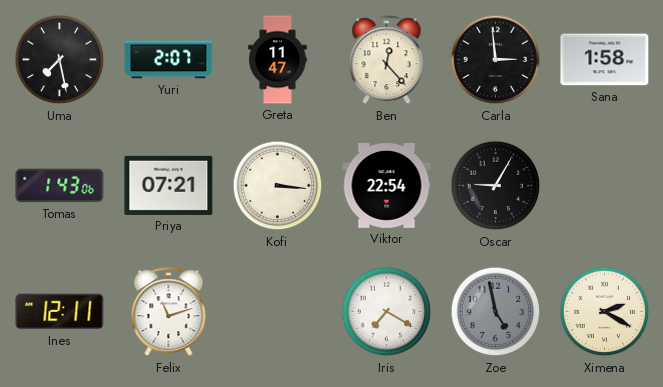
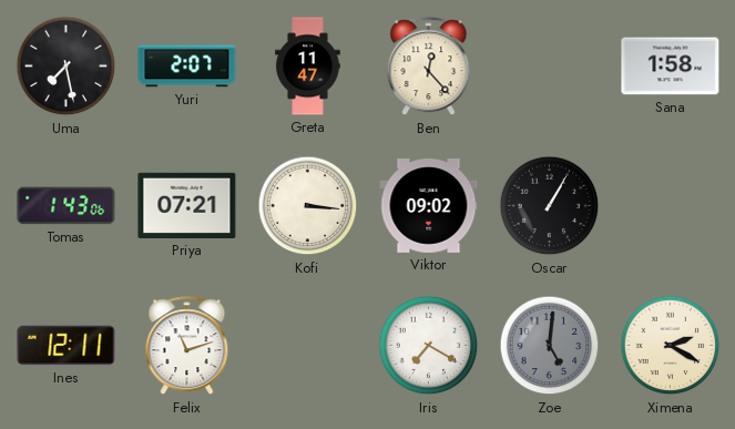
Carla: 2:59 -> none
Viktor: 22:54 -> 09:02
Oscar: 9:05 -> 1:05
Zoe: 4:58 -> 5:01
